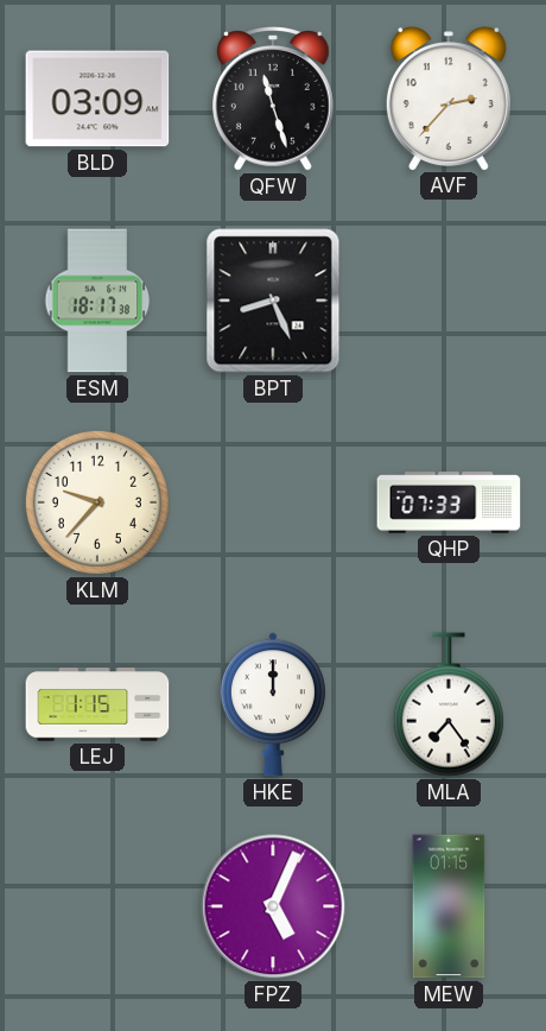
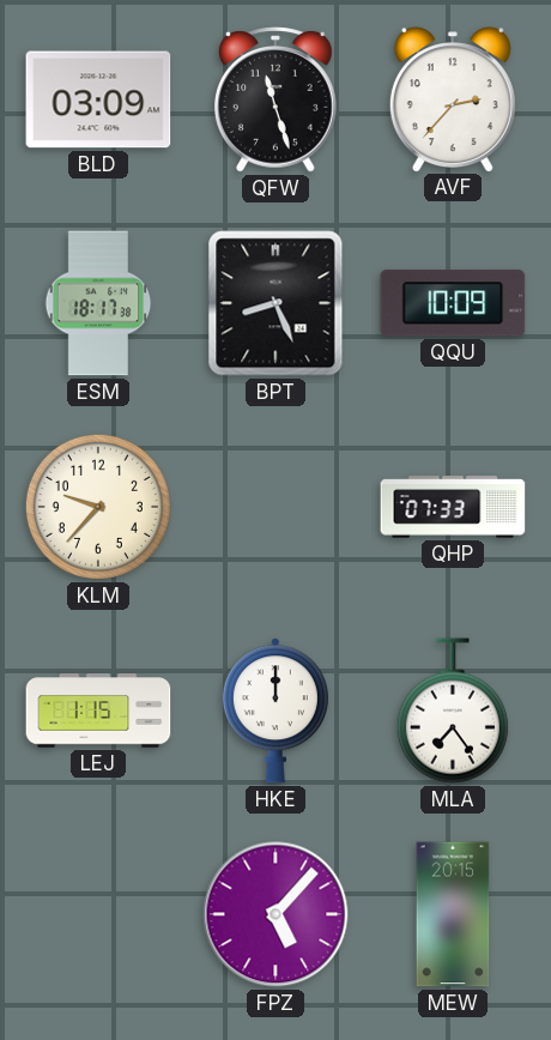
QQU: none -> 10:09
FPZ: 5:04 -> 5:07
MEW: 01:15 -> 20:15
